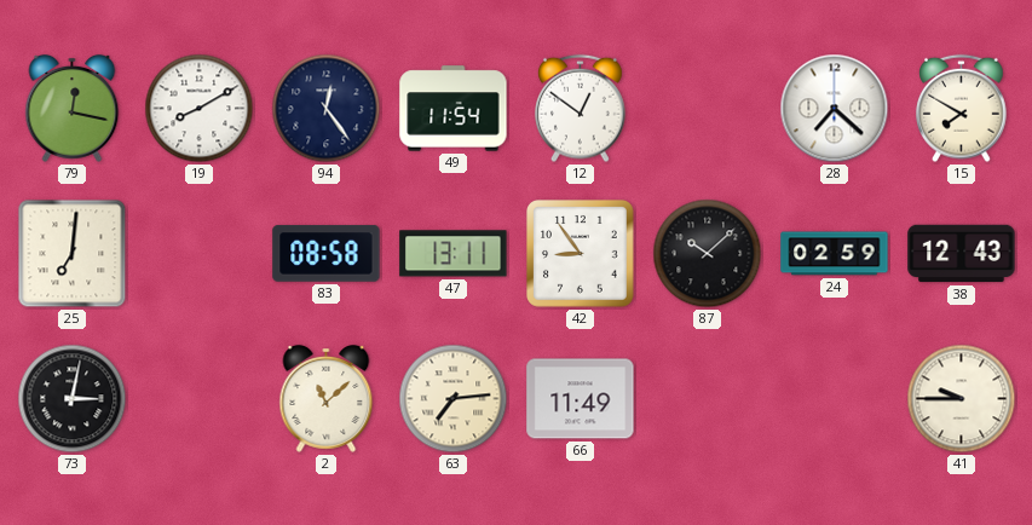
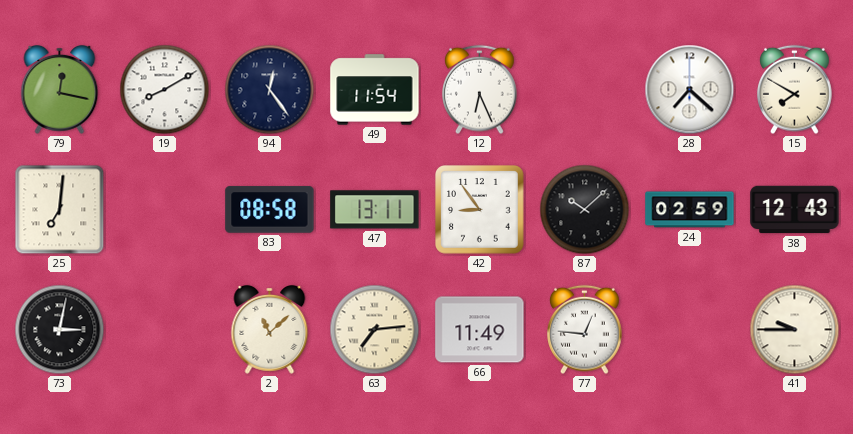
12: 12:51 -> 6:26
77: none -> 12:46
